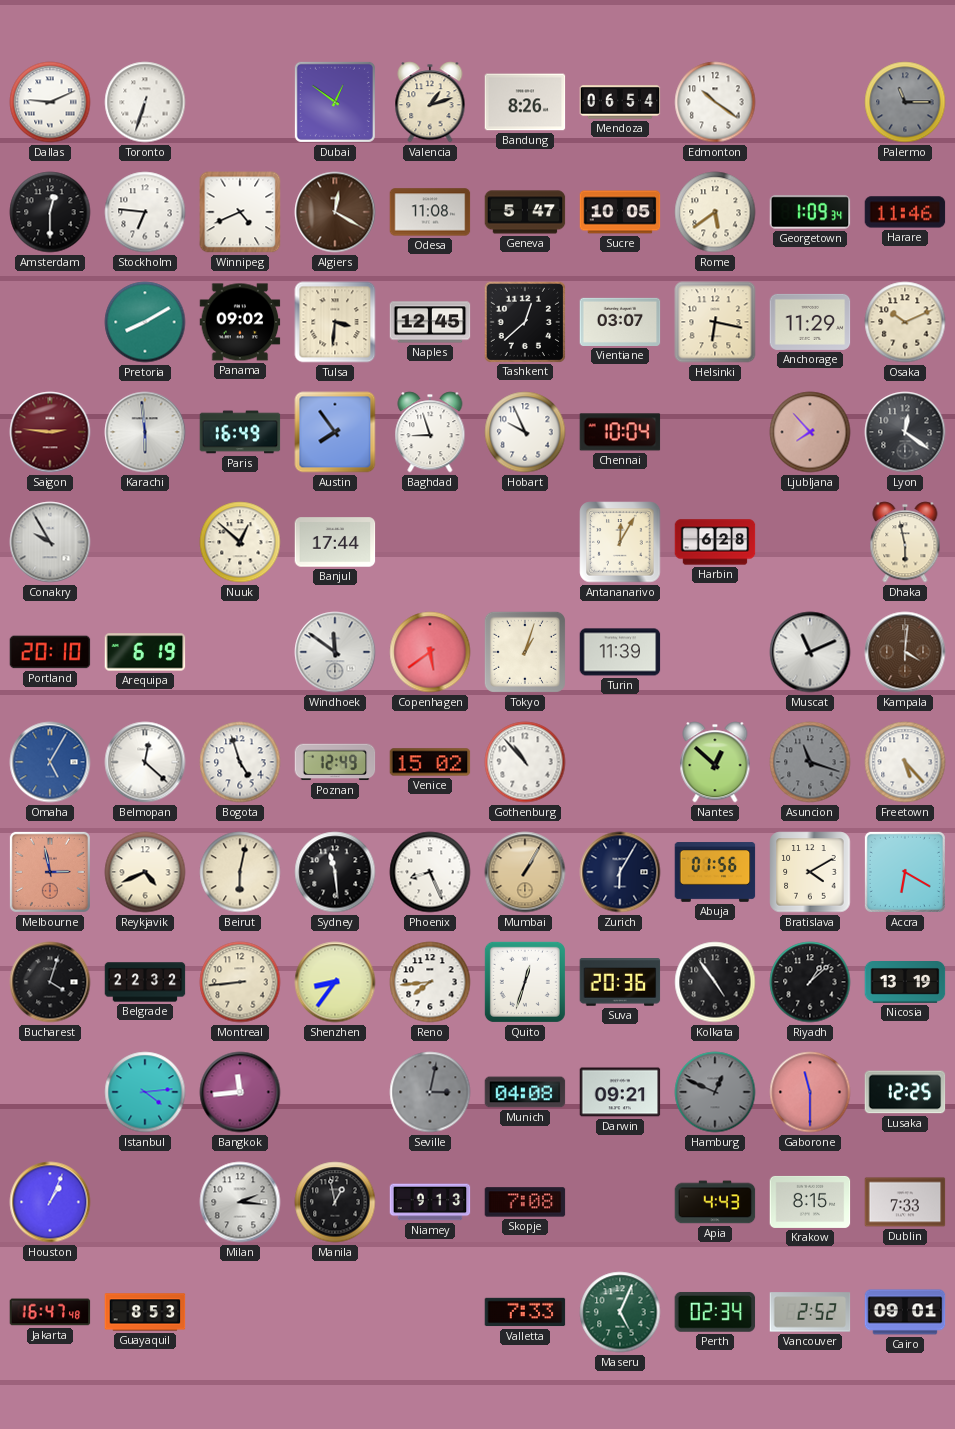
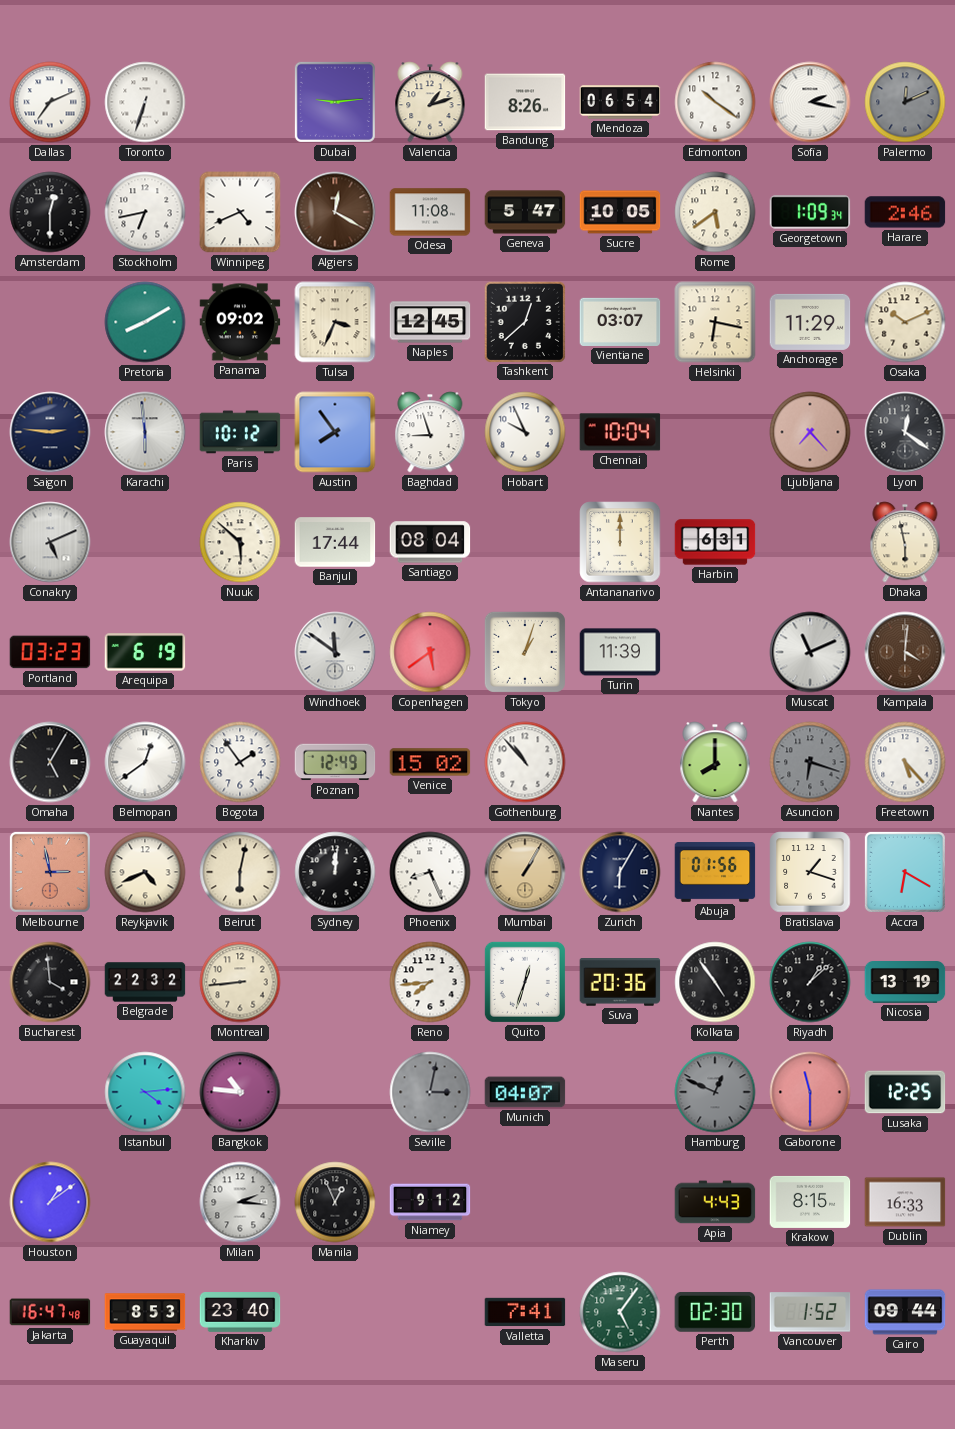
Dallas: 9:11 -> 7:11
Dubai: 12:51 -> 9:14
Sofia: none -> 2:17
Palermo: 11:15 -> 12:11
Stockholm: 6:46 -> 6:43
Harare: 11:46 -> 2:46
Tulsa: 3:31 -> 3:34
Saigon dial: burgundy -> navy
Paris: 16:49 -> 10:12
Ljubljana: 7:53 -> 7:23
Conakry: 9:55 -> 5:11
Nuuk: 12:52 -> 5:52
Santiago: none -> 08:04
Antananarivo: 12:05 -> 12:00
Harbin: 6:28 -> 6:31
Portland: 20:10 -> 03:23
Omaha dial: blue -> black
Belmopan: 12:22 -> 12:39
Bogota: 4:57 -> 1:54
Nantes: 12:52 -> 8:00
Asuncion: 11:18 -> 6:18
Sydney: 11:29 -> 12:01
Bratislava: 4:10 -> 1:18
Bucharest: 4:03 -> 3:59
Shenzhen: 8:36 -> none
Bangkok: 11:44 -> 10:46
Munich: 04:08 -> 04:07
Darwin: 09:21 -> none
Houston: 1:04 -> 1:09
Manila: 12:58 -> 12:56
Niamey: 9:13 -> 9:12
Skopje: 7:08 -> none
Dublin: 7:33 -> 16:33
Kharkiv: none -> 23:40
Valletta: 7:33 -> 7:41
Maseru: 5:04 -> 5:06
Perth: 02:34 -> 02:30
Vancouver: 2:52 -> 1:52
Cairo: 09:01 -> 09:44
